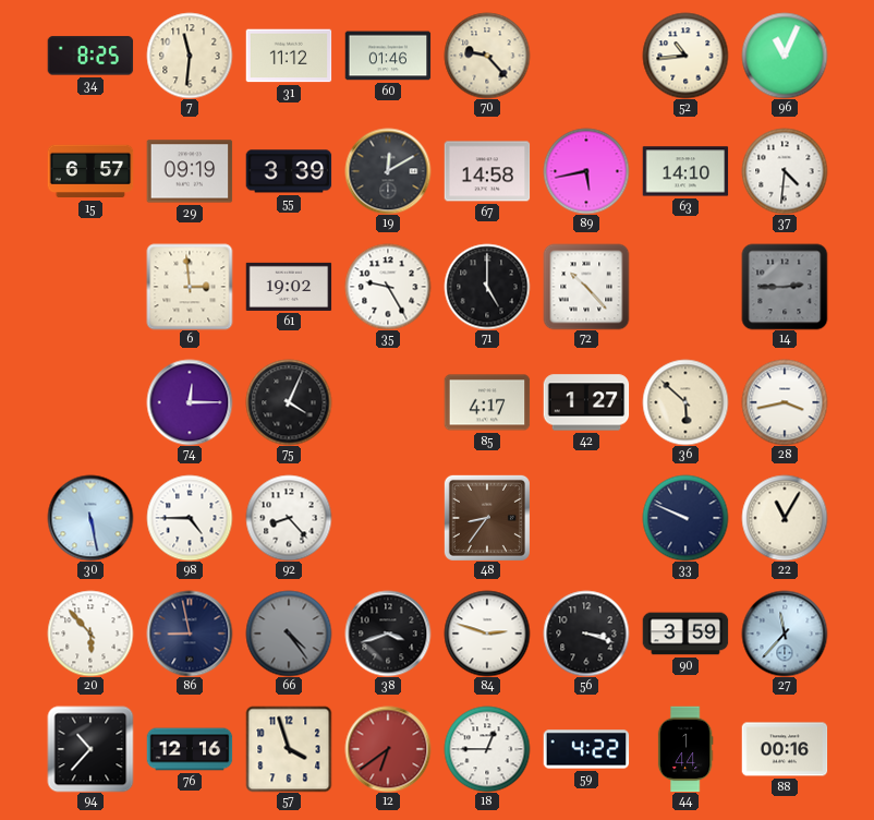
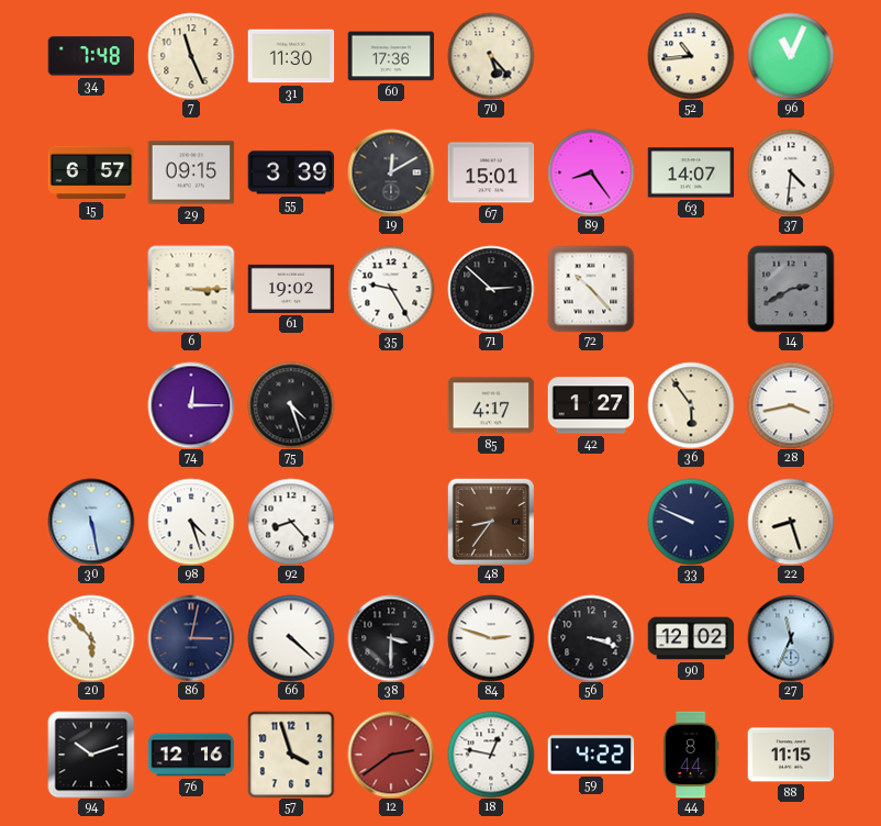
34: 8:25 -> 7:48
7: 11:31 -> 11:26
31: 11:12 -> 11:30
60: 01:46 -> 17:36
70: 9:23 -> 5:23
29: 09:19 -> 09:15
67: 14:58 -> 15:01
89: 5:43 -> 8:24
63: 14:10 -> 14:07
6: 2:59 -> 3:15
71: 5:00 -> 2:52
14: 2:45 -> 2:40
75: 4:04 -> 4:27
36: 5:52 -> 5:54
98: 4:45 -> 4:27
22: 11:05 -> 8:27
86: 8:58 -> 3:02
66: 4:24 -> 4:22
66 dial: grey -> white
38: 3:42 -> 3:30
90: 3:59 -> 12:02
27: 11:37 -> 11:34
94: 10:37 -> 10:12
12: 6:39 -> 2:39
18: 12:45 -> 12:47
44: 1:44 -> 8:44
88: 00:16 -> 11:15
